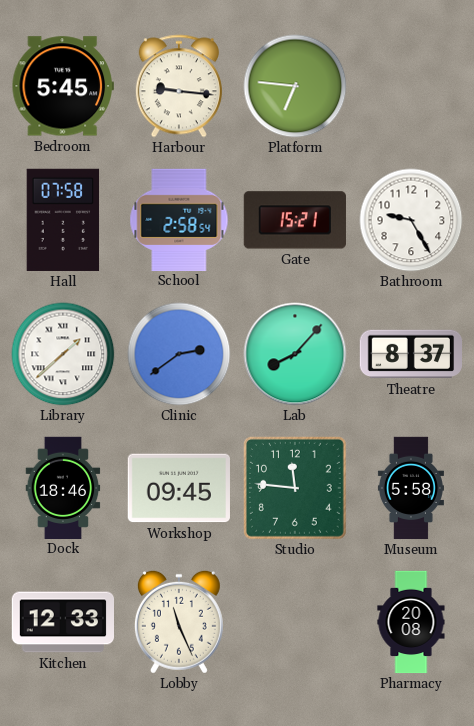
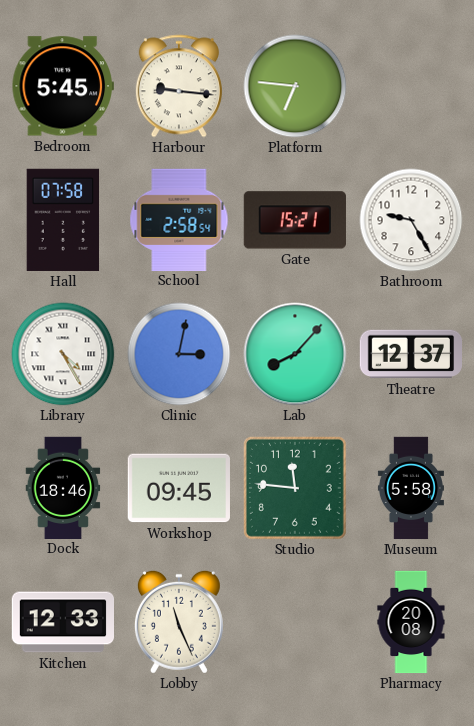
Library: 1:38 -> 4:25
Clinic: 2:39 -> 3:02
Theatre: 8:37 -> 12:37
